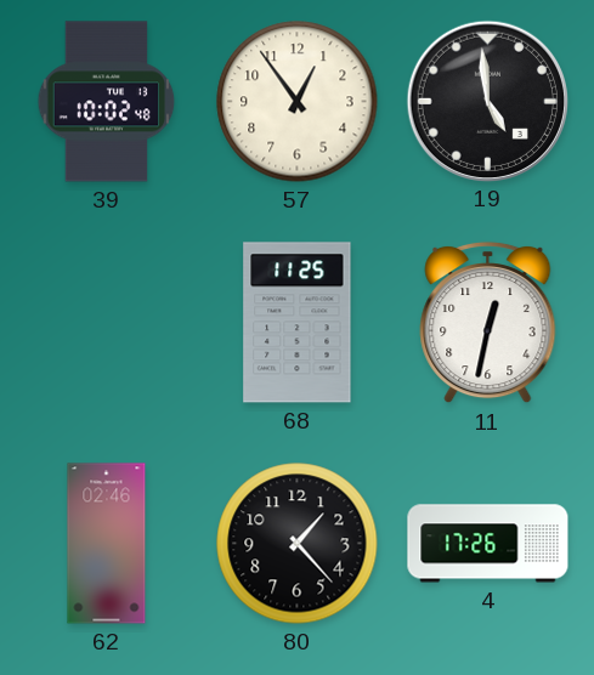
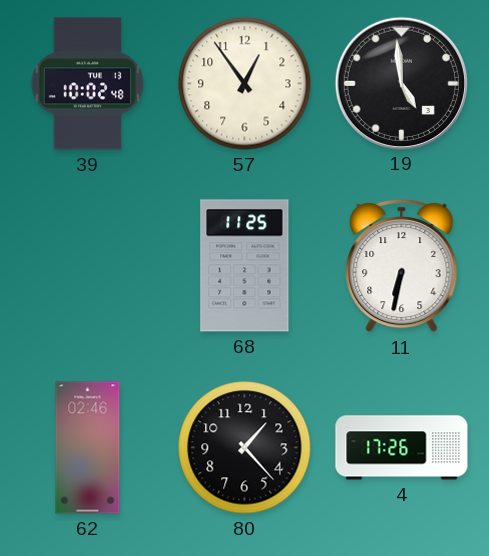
11: 12:32 -> 6:32
